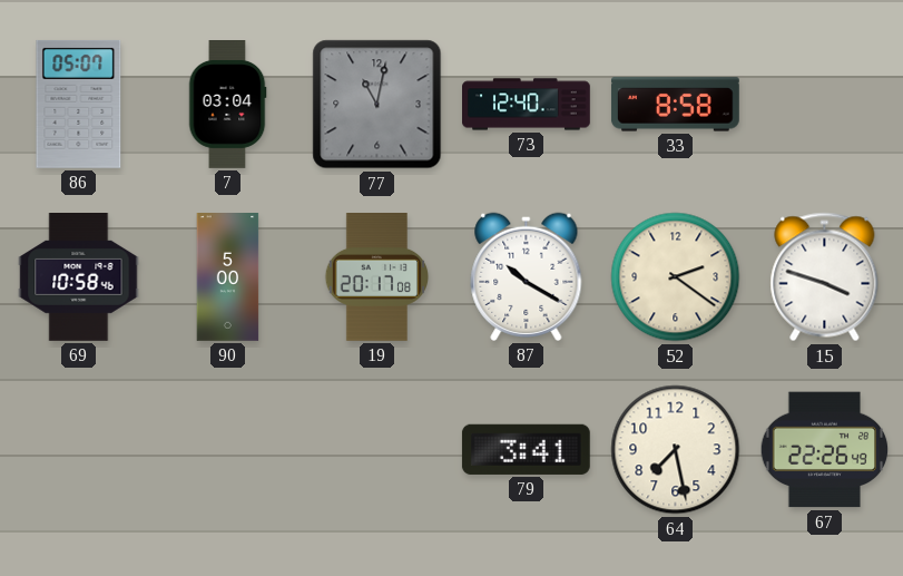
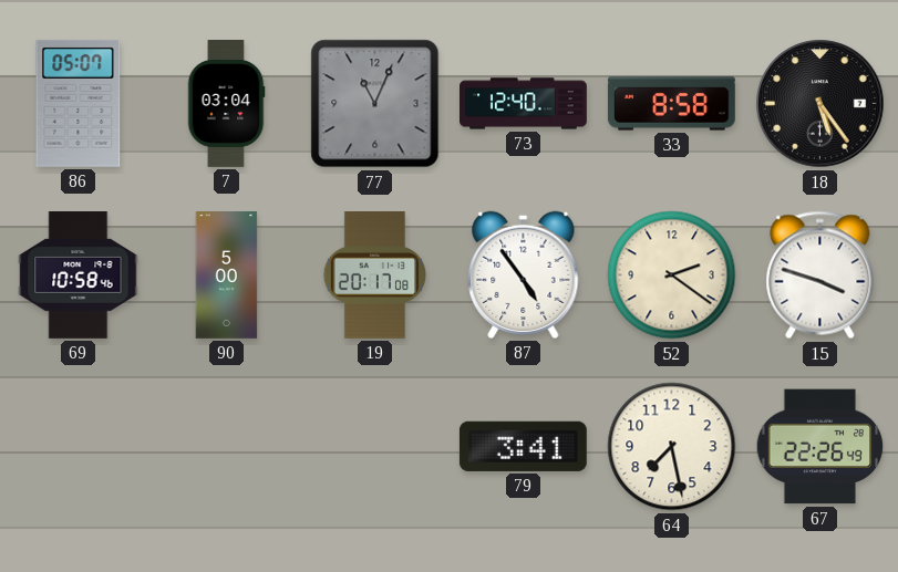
77: 11:02 -> 11:04
18: none -> 5:24
87: 10:20 -> 4:54
